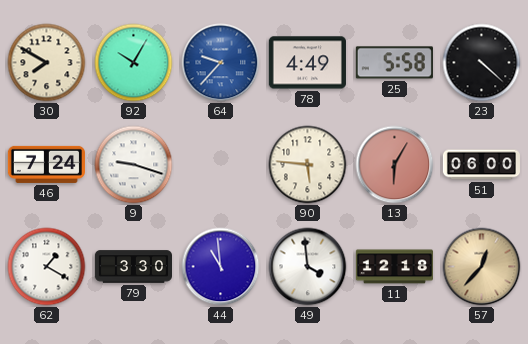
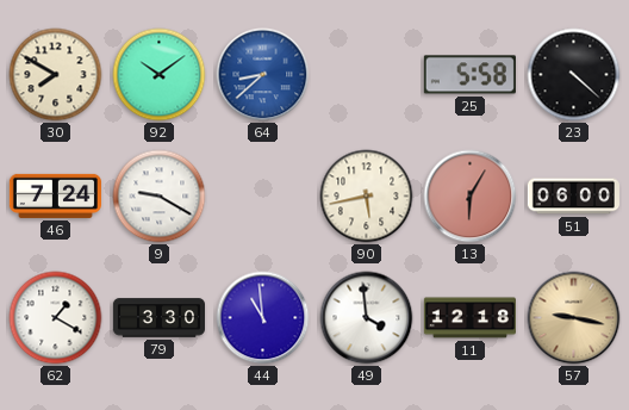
92: 10:05 -> 10:09
64: 9:37 -> 8:38
78: 4:49 -> none
9: 9:18 -> 9:20
90: 5:46 -> 5:43
57: 12:37 -> 9:17
